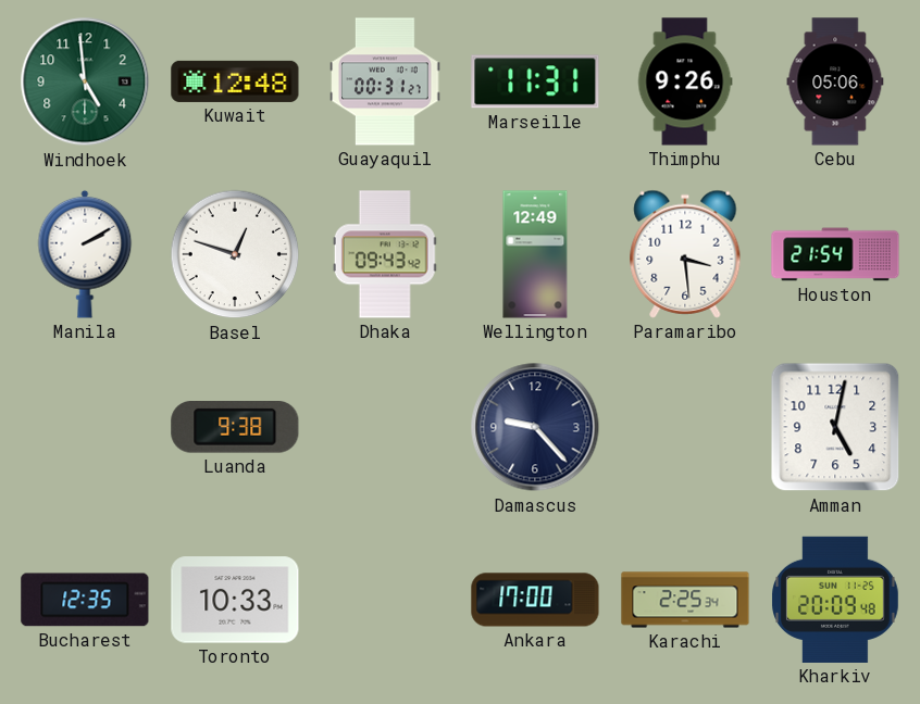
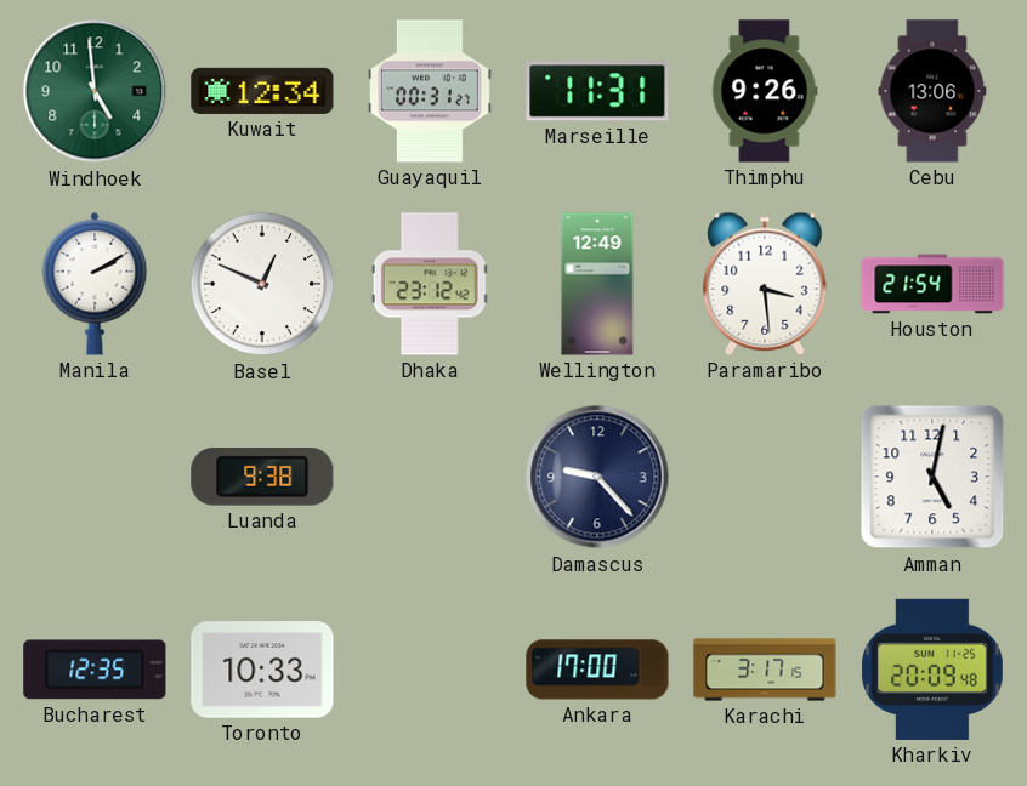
Kuwait: 12:48 -> 12:34
Cebu: 05:06 -> 13:06
Basel: 12:48 -> 12:49
Dhaka: 09:43 -> 23:12
Karachi: 2:25 -> 3:17
